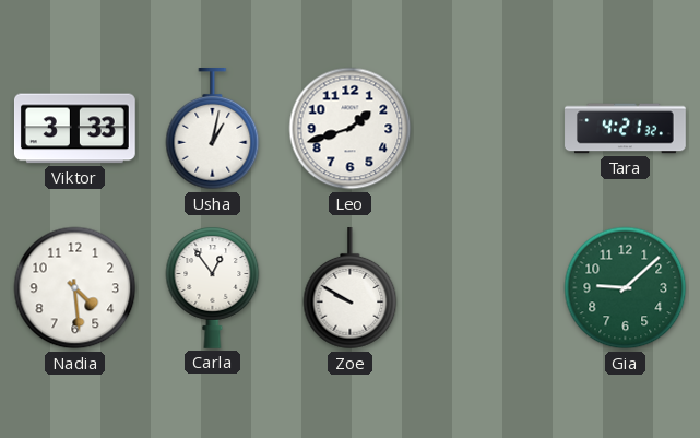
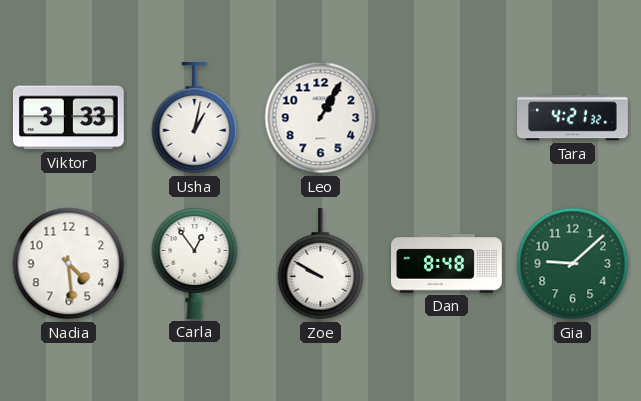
Leo: 1:42 -> 1:05
Dan: none -> 8:48
